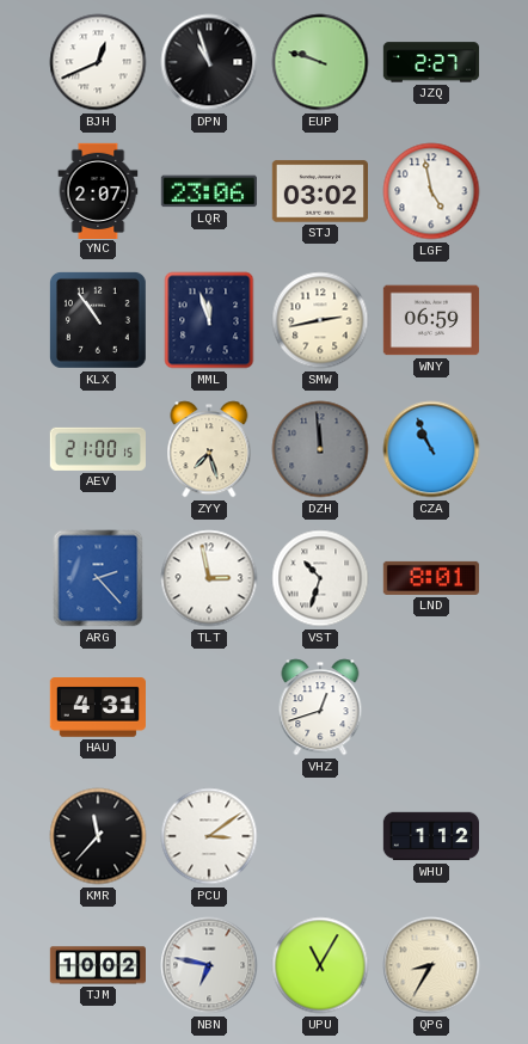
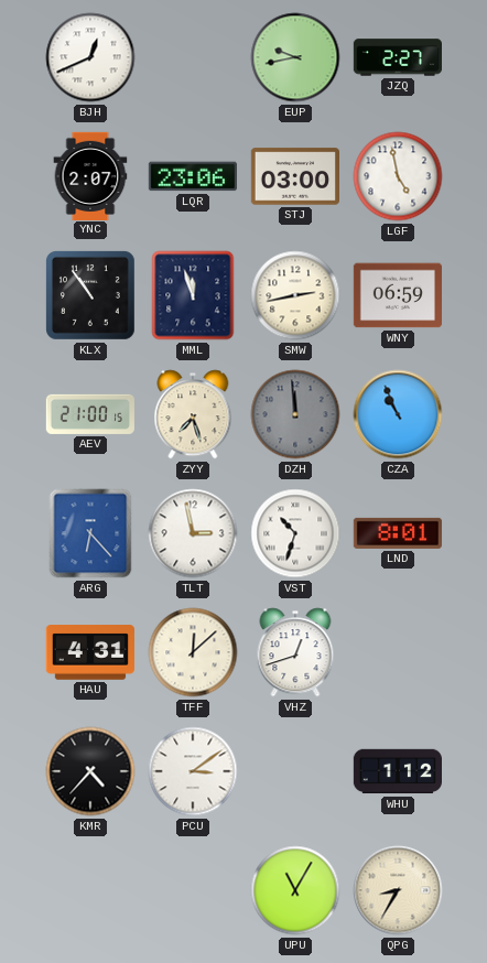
DPN: 10:57 -> none
EUP: 9:48 -> 9:43
STJ: 03:02 -> 03:00
ARG: 2:23 -> 6:23
TFF: none -> 12:08
KMR: 11:37 -> 4:37
TJM: 10:02 -> none
NBN: 6:47 -> none
